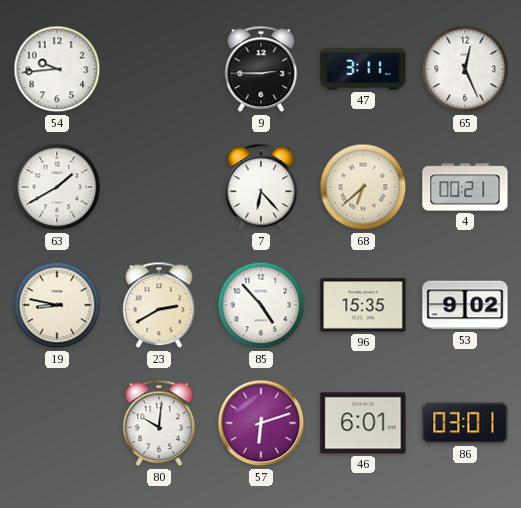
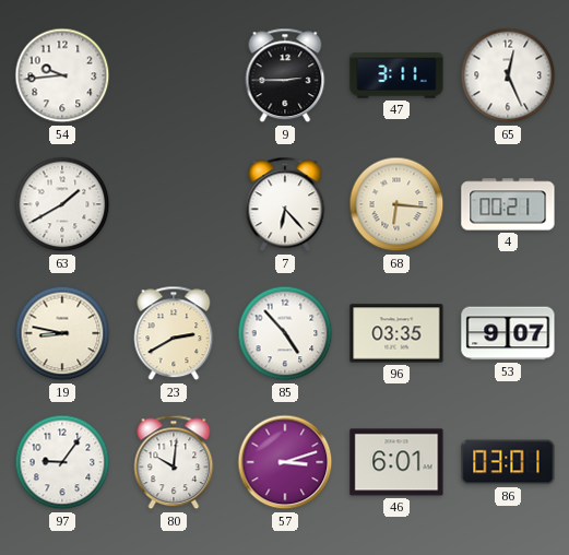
68: 6:38 -> 6:16
96: 15:35 -> 03:35
53: 9:02 -> 9:07
97: none -> 9:06
57: 6:12 -> 3:12
